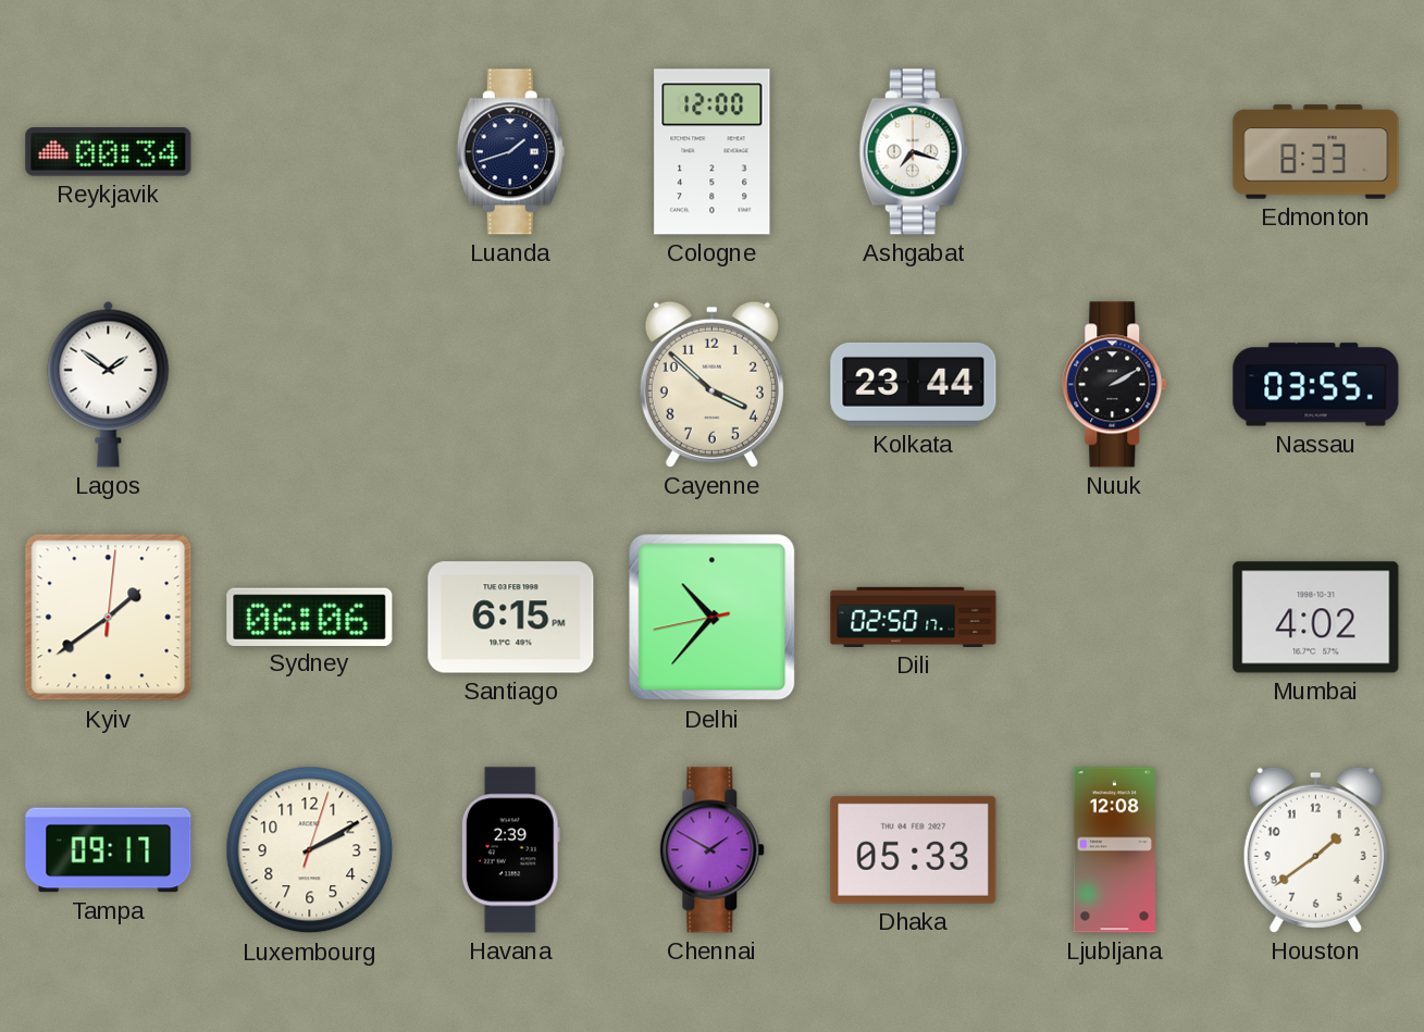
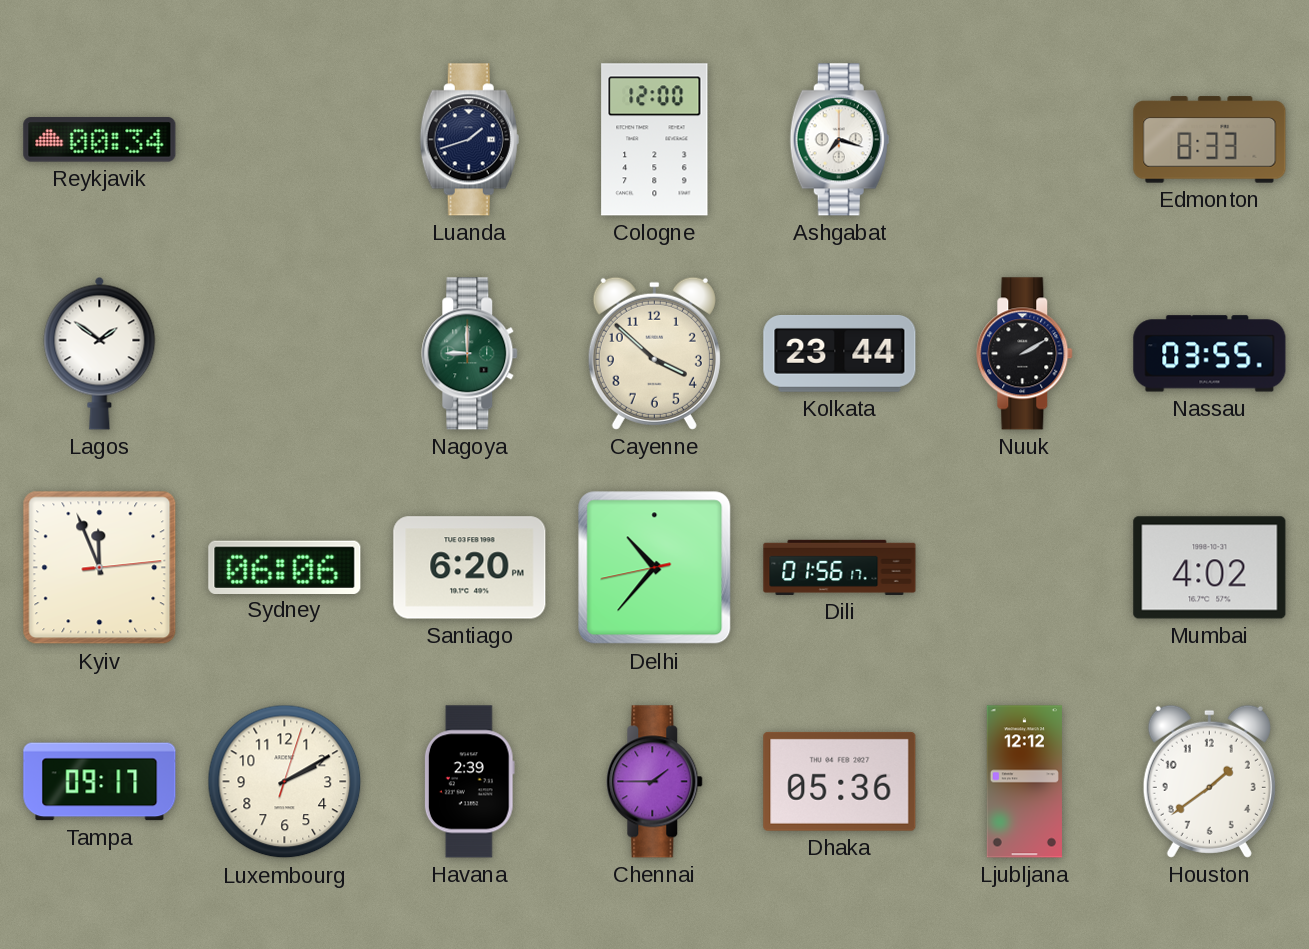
Nagoya: none -> 9:00
Kyiv: 1:39 -> 11:56
Santiago: 6:15 -> 6:20
Dili: 02:50 -> 01:56
Chennai: 1:50 -> 1:45
Dhaka: 05:33 -> 05:36
Ljubljana: 12:08 -> 12:12
